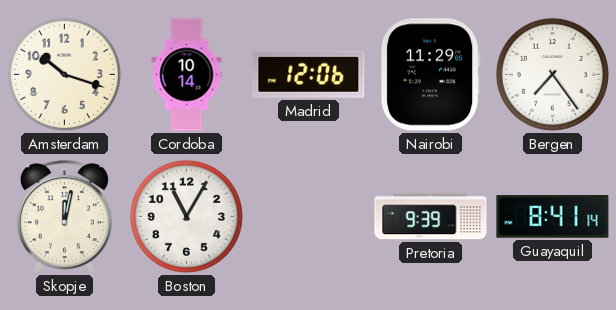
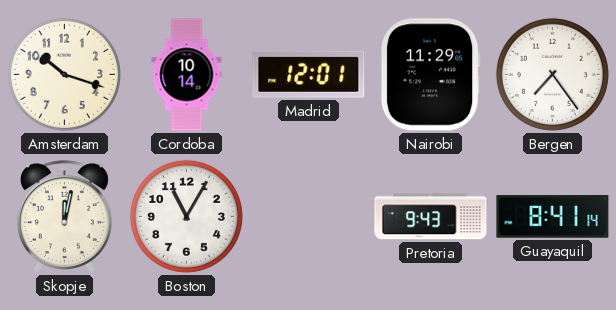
Madrid: 12:06 -> 12:01
Pretoria: 9:39 -> 9:43
